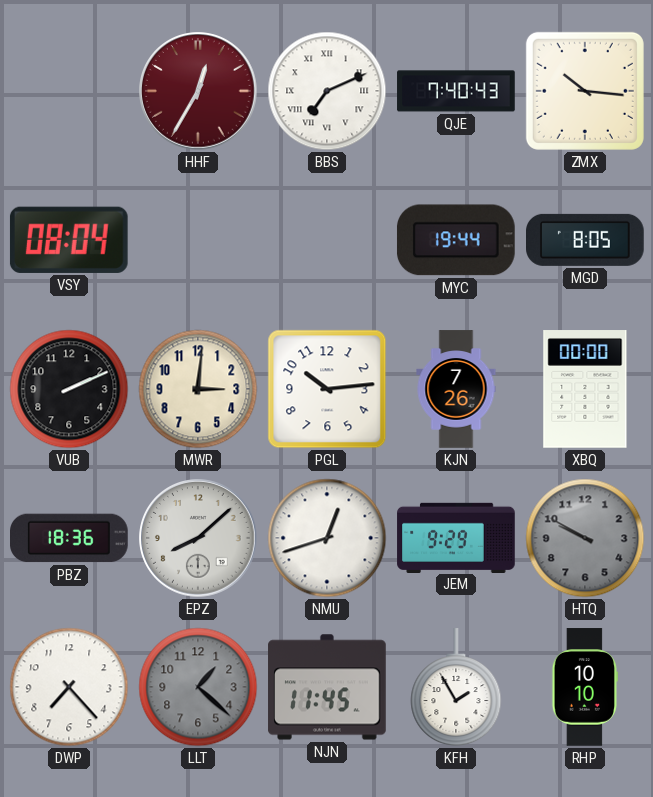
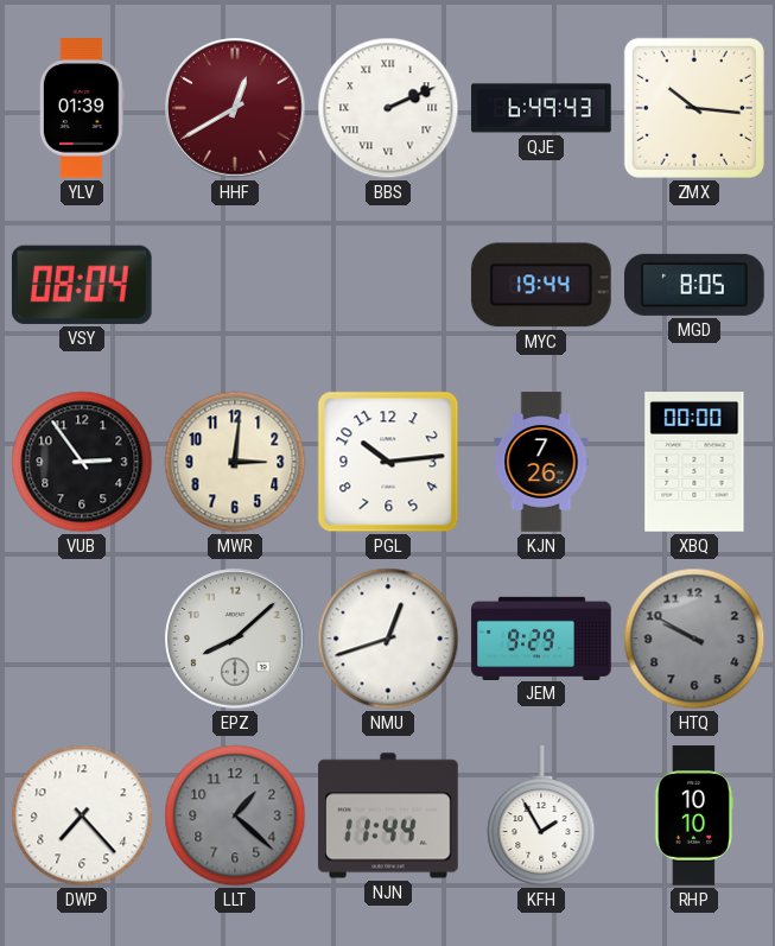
YLV: none -> 01:39
HHF: 12:35 -> 12:40
BBS: 7:11 -> 2:11
QJE: 7:40 -> 6:49
VUB: 2:11 -> 2:54
PBZ: 18:36 -> none
NJN: 11:45 -> 11:44
